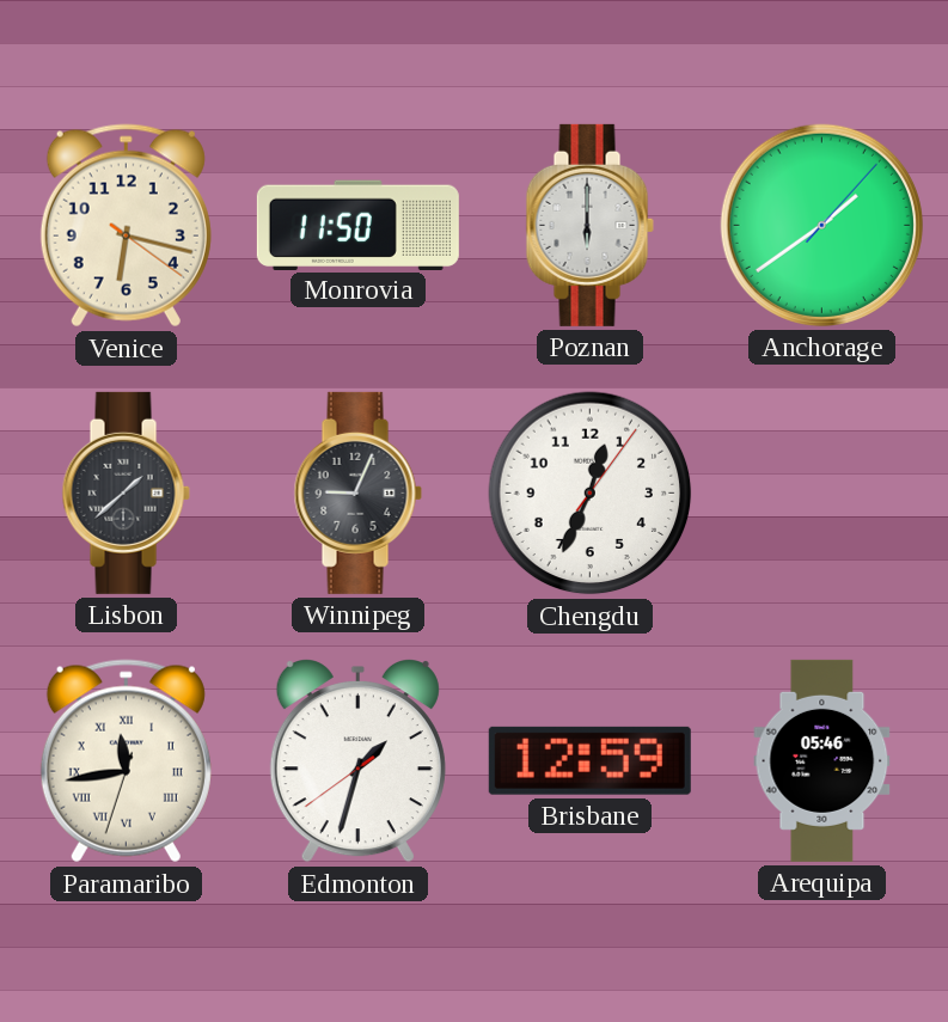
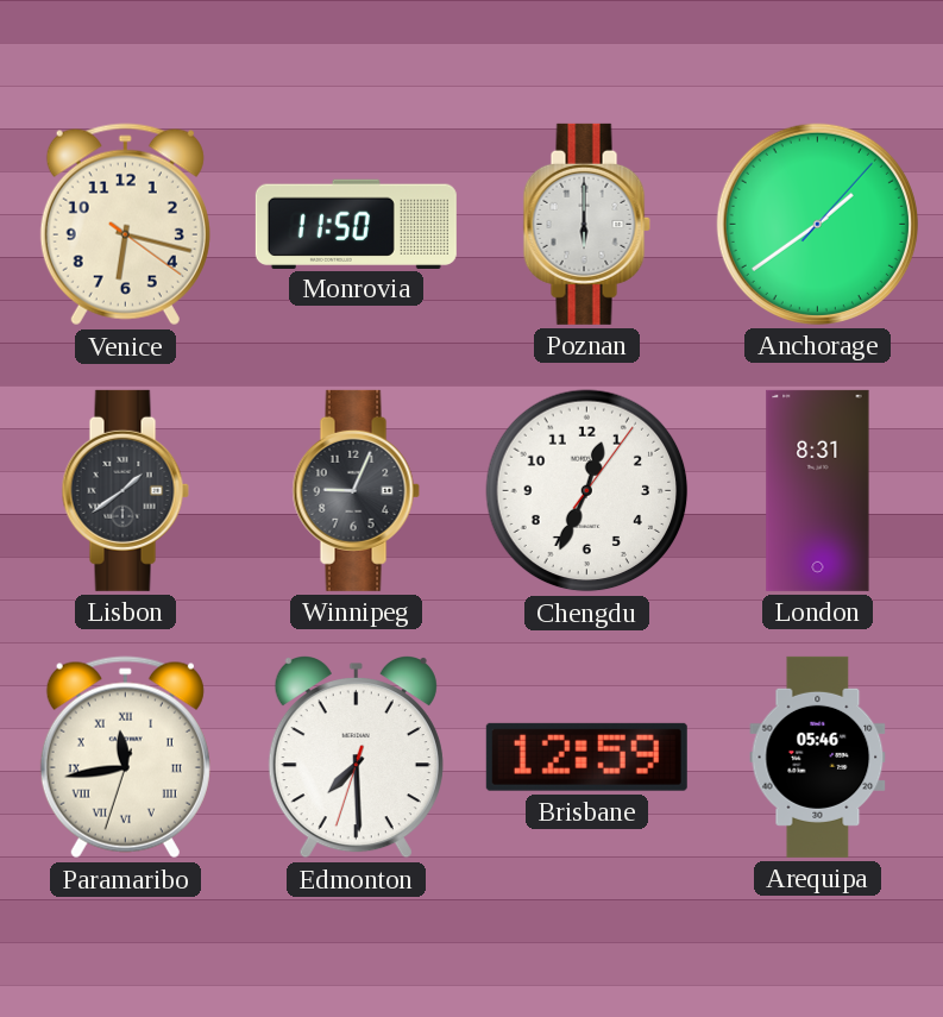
Lisbon: 1:38 -> 1:39
London: none -> 8:31
Edmonton: 1:32 -> 7:29
